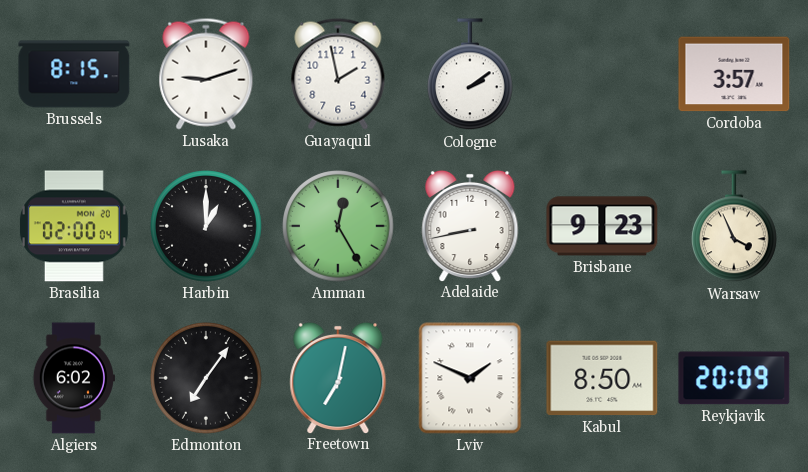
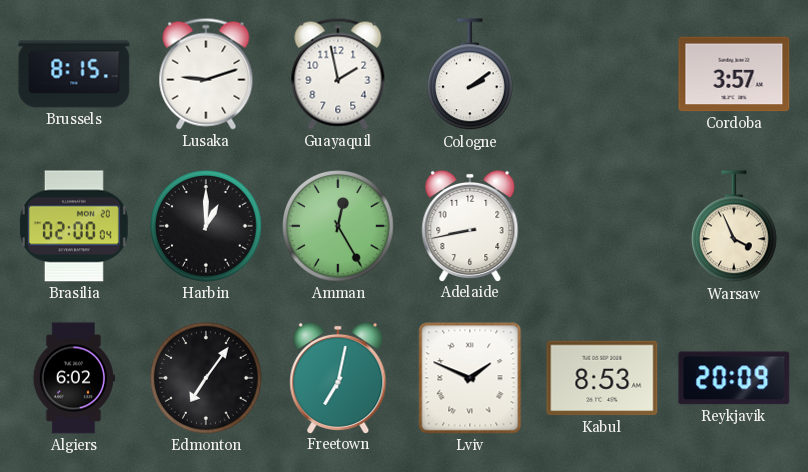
Brisbane: 9:23 -> none
Kabul: 8:50 -> 8:53
